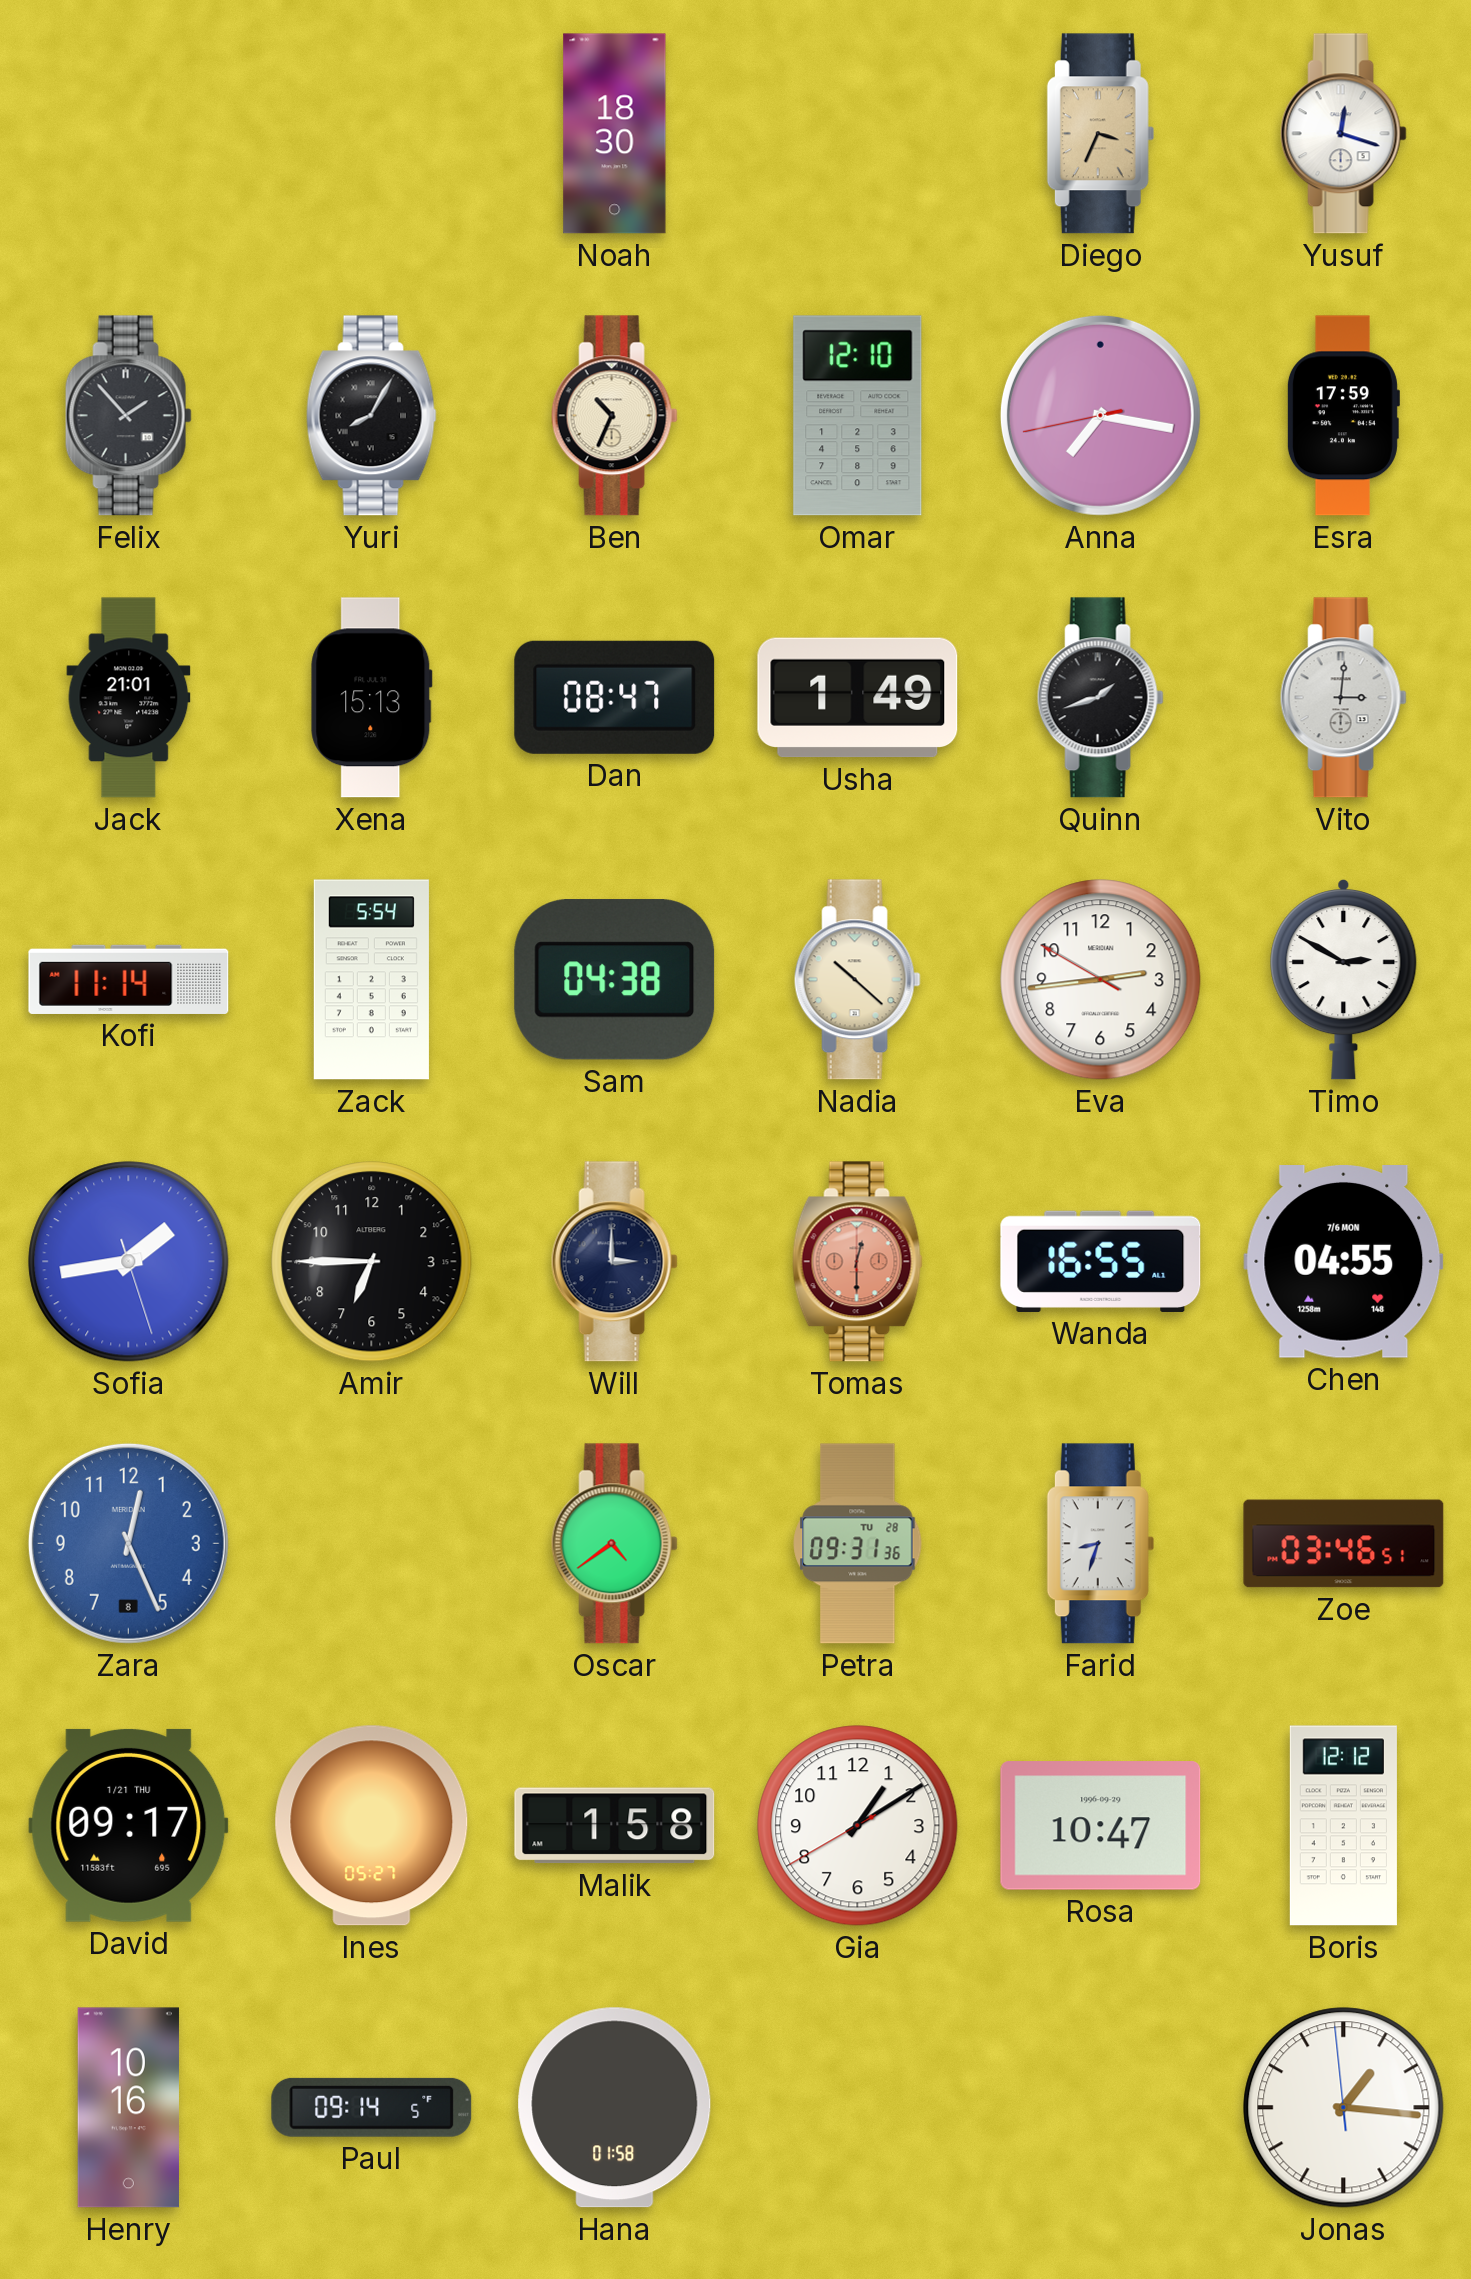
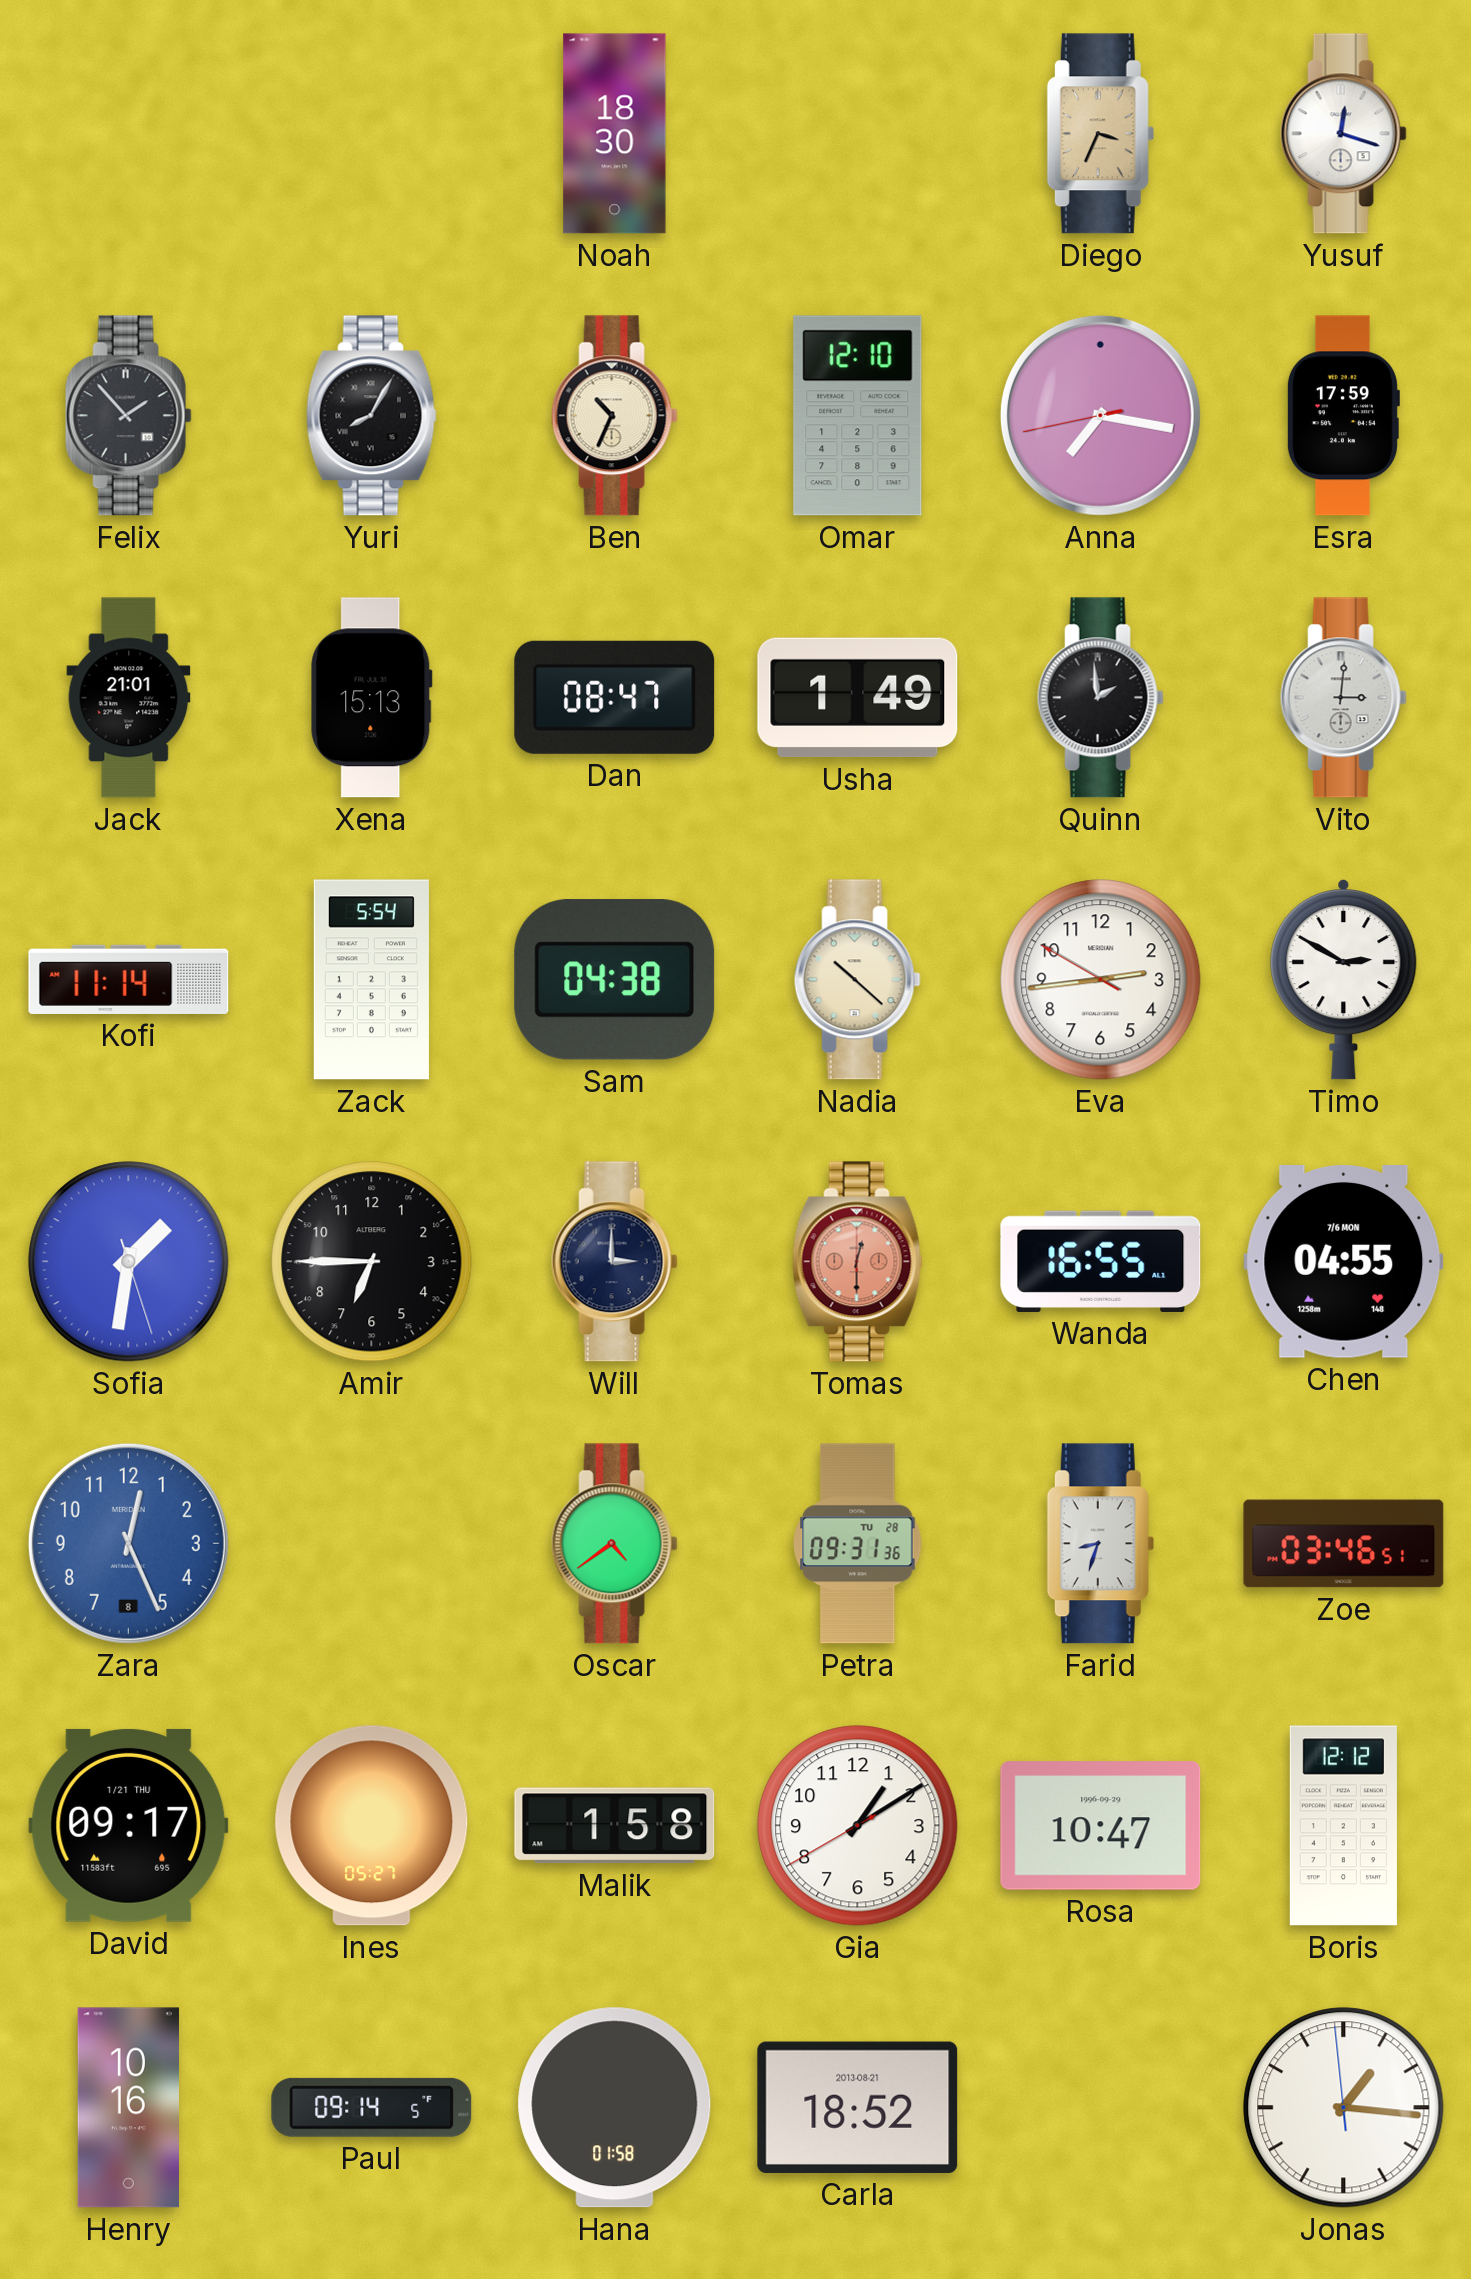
Quinn: 1:42 -> 1:59
Sofia: 1:43 -> 1:31
Carla: none -> 18:52
